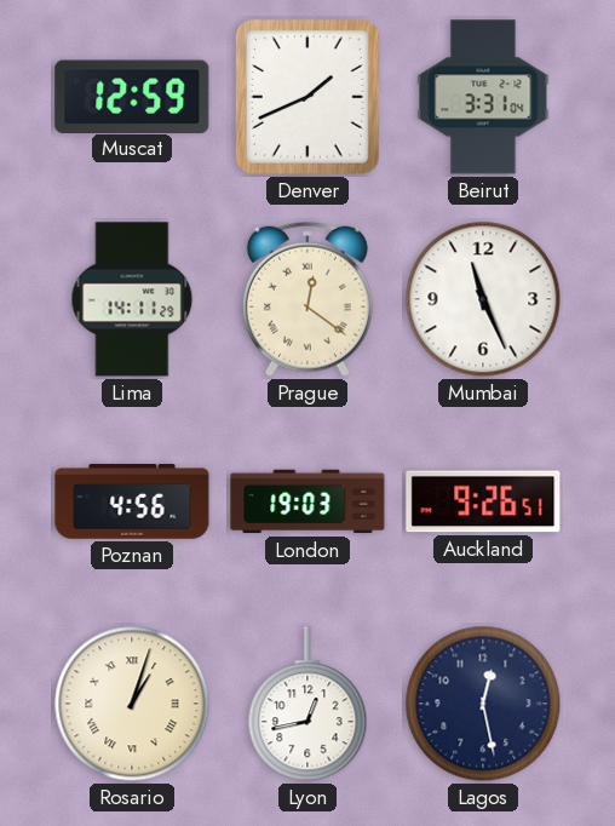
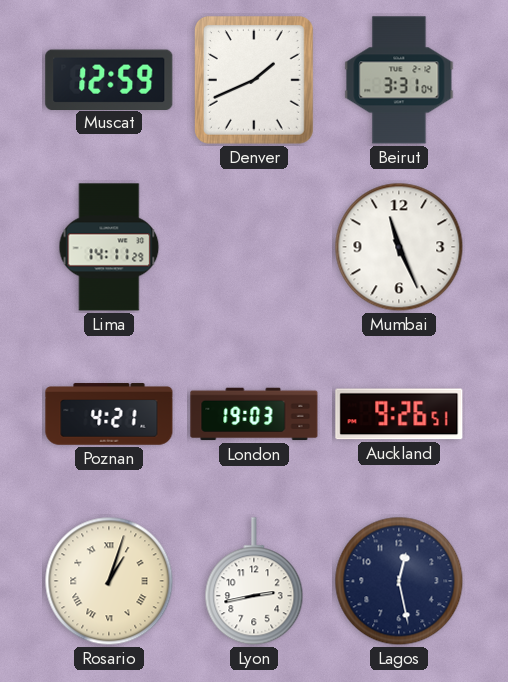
Prague: 12:21 -> none
Poznan: 4:56 -> 4:21
Lyon: 12:43 -> 2:43
